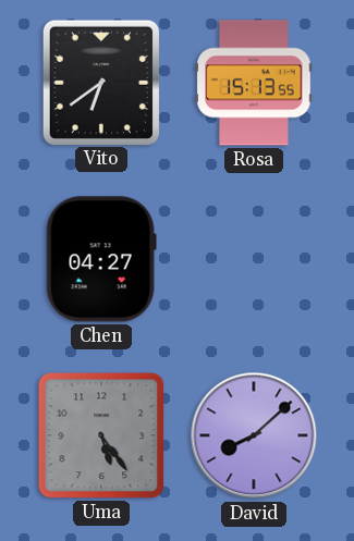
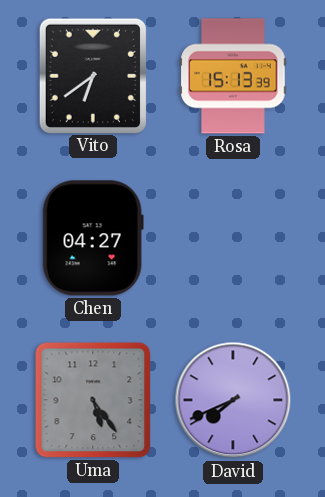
Rosa: 15:13:55 -> 15:13:39
David: 8:08 -> 7:41
